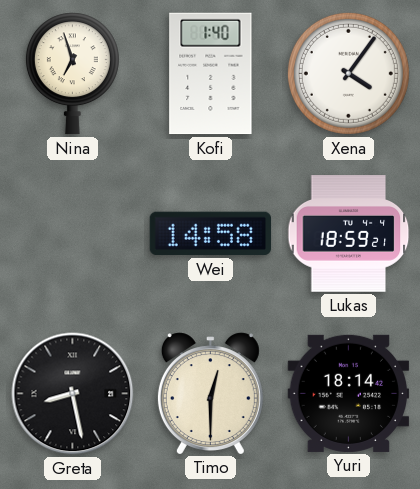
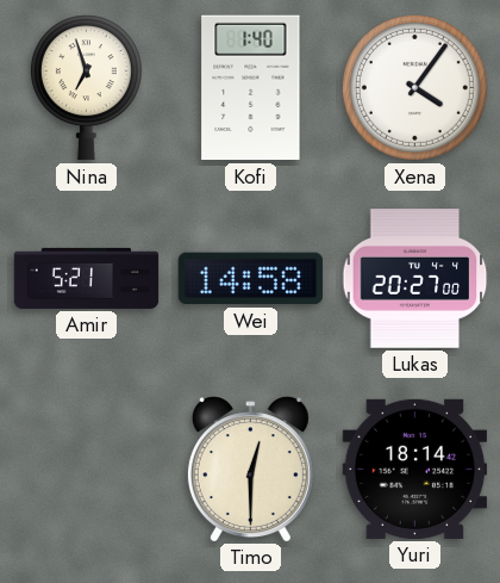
Amir: none -> 5:21
Lukas: 18:59 -> 20:27
Greta: 8:28 -> none
